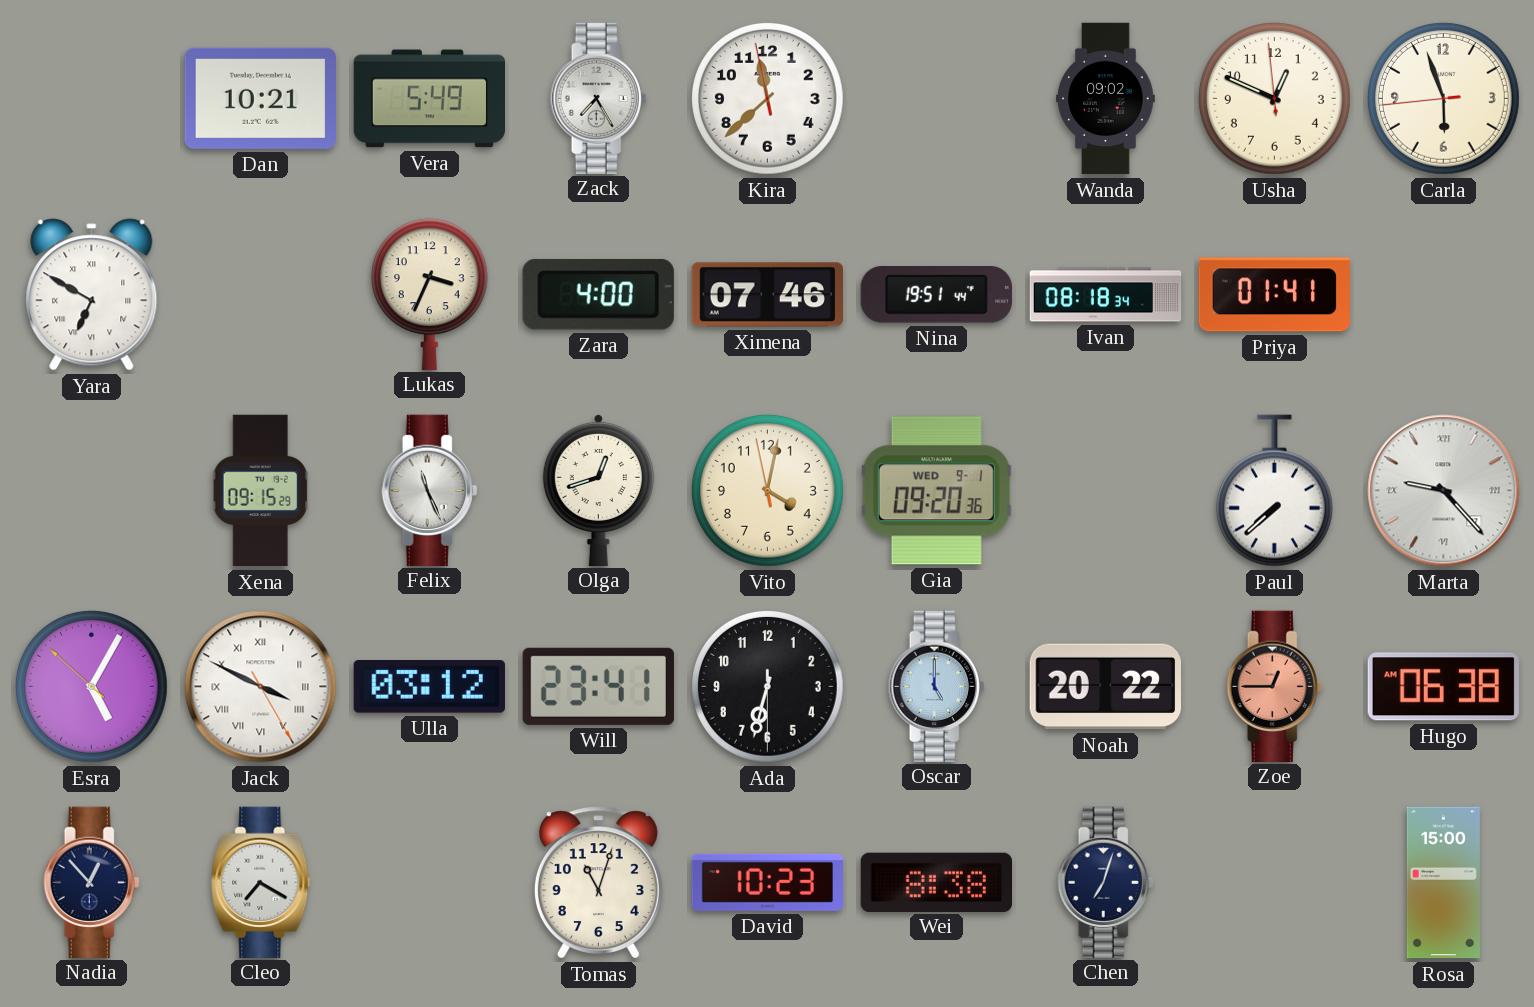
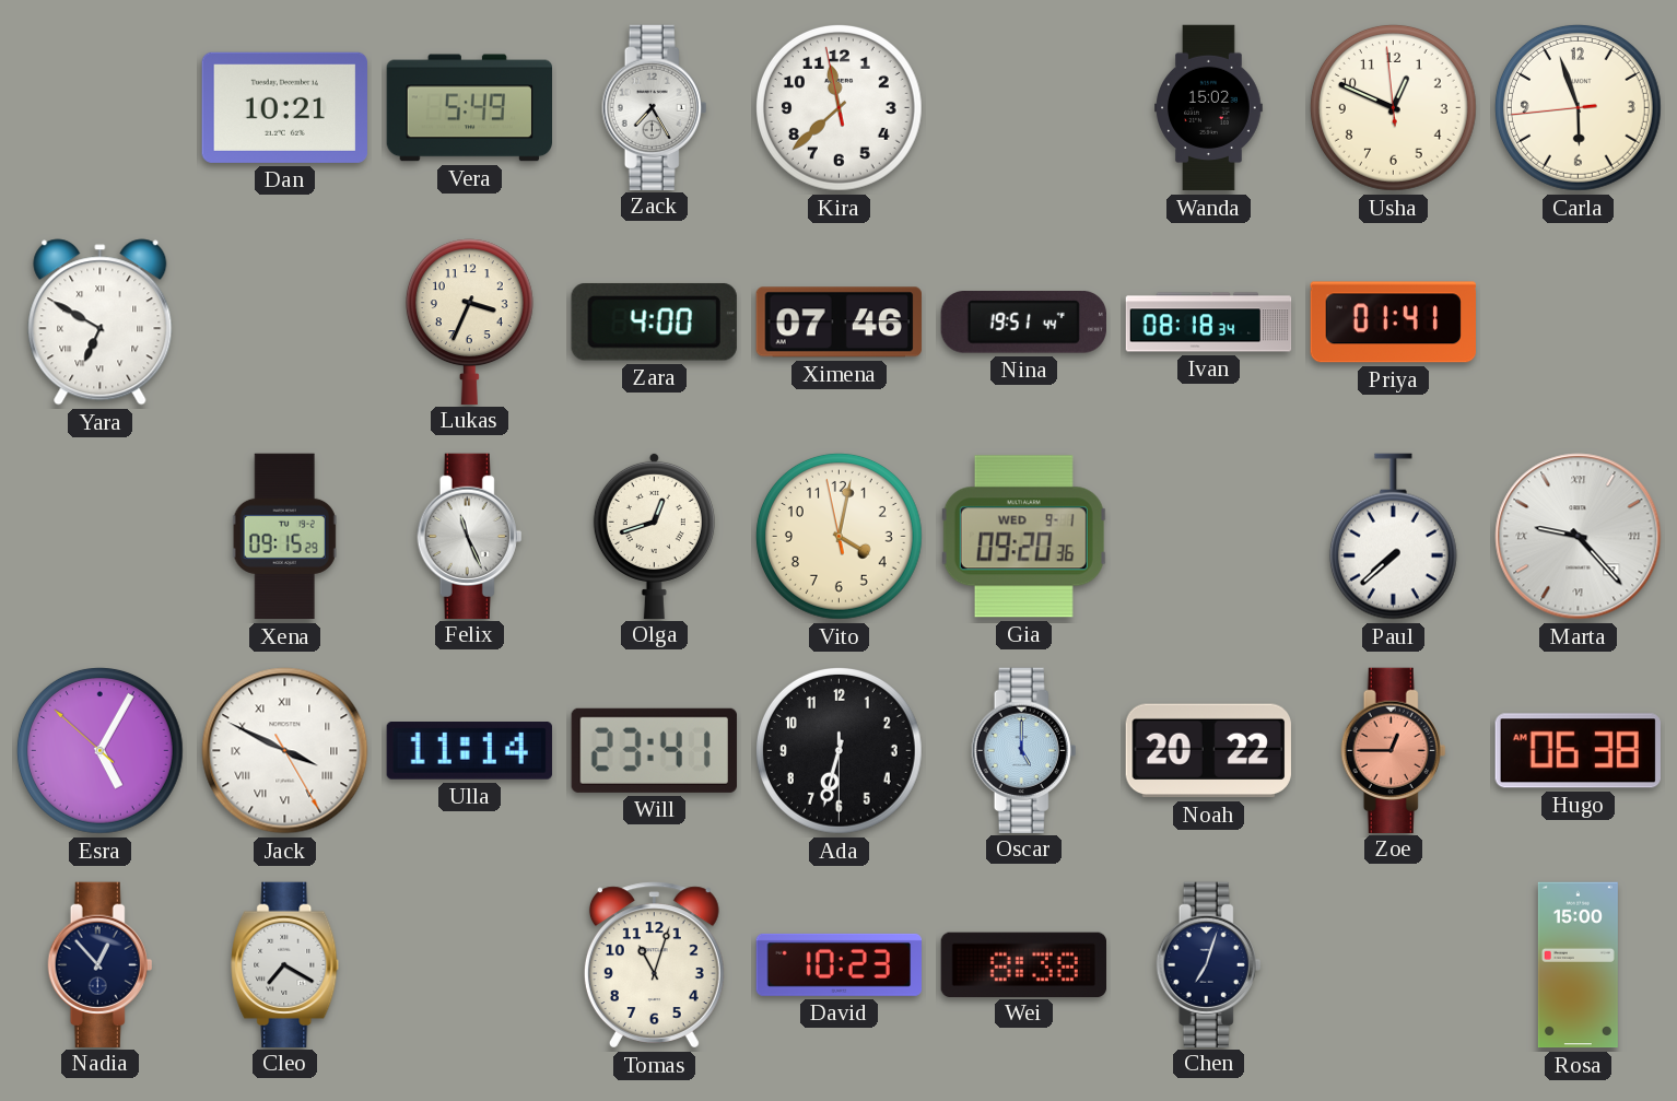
Wanda: 09:02 -> 15:02
Ulla: 03:12 -> 11:14
